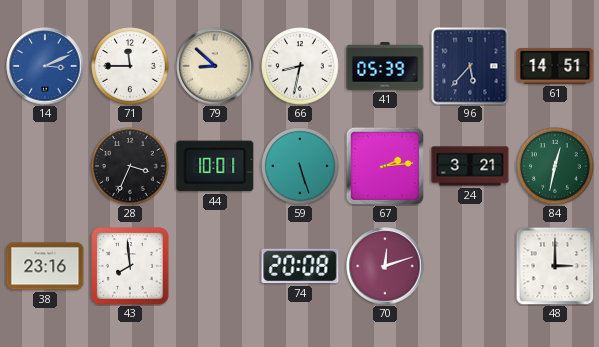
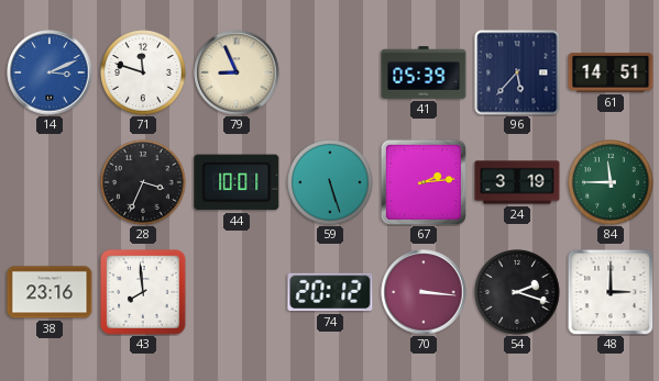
71: 11:45 -> 11:48
79: 8:52 -> 8:56
66: 8:32 -> none
24: 3:21 -> 3:19
84: 12:32 -> 11:45
74: 20:08 -> 20:12
70: 12:12 -> 3:16
54: none -> 2:18
